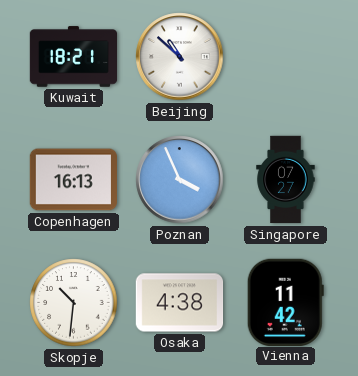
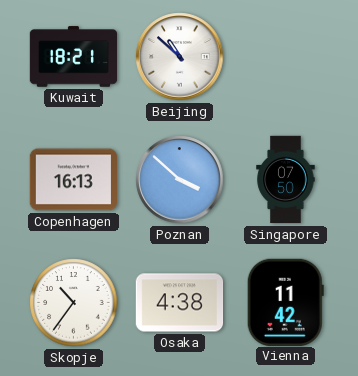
Poznan: 3:56 -> 3:52
Singapore: 07:27 -> 07:50
Skopje: 10:31 -> 10:36
